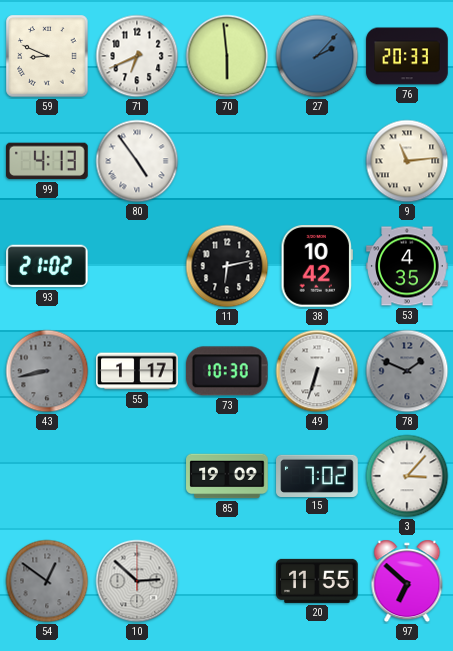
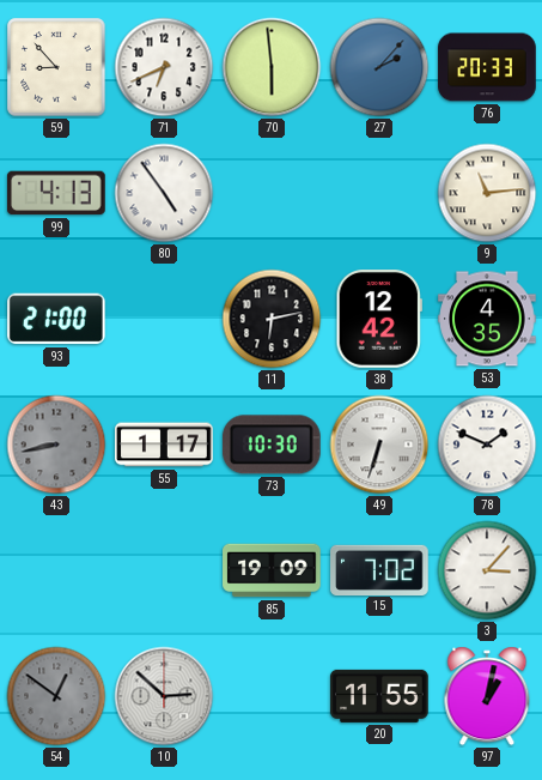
59: 8:49 -> 8:53
93: 21:02 -> 21:00
38: 10:42 -> 12:42
78 dial: grey -> white
97: 6:52 -> 1:02
